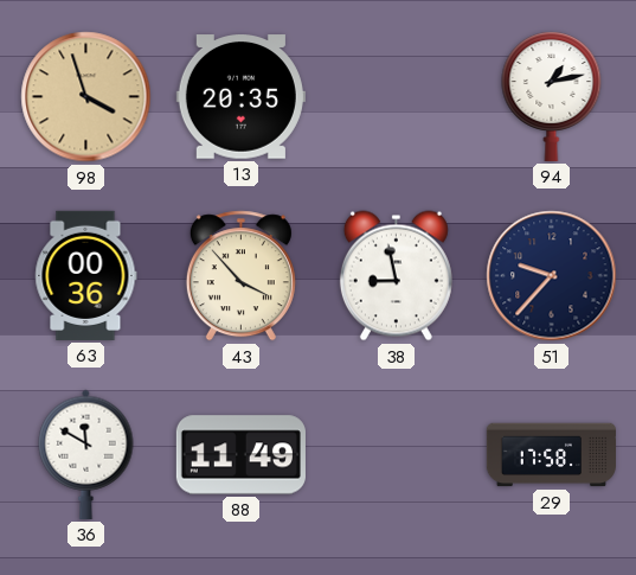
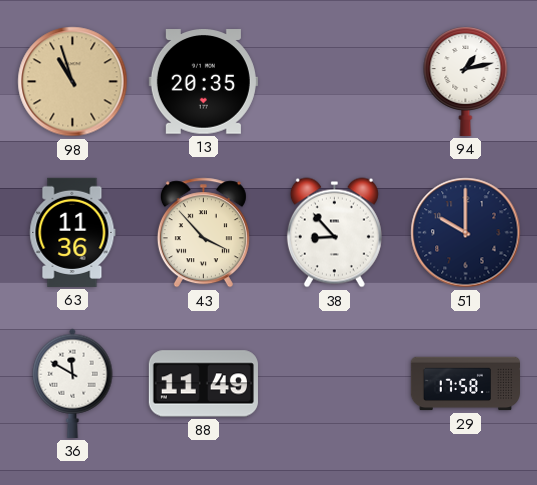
98: 3:57 -> 10:57
63: 00:36 -> 11:36
38: 8:58 -> 8:53
51: 9:37 -> 10:00
